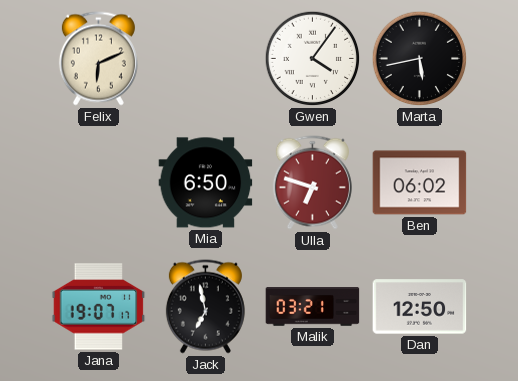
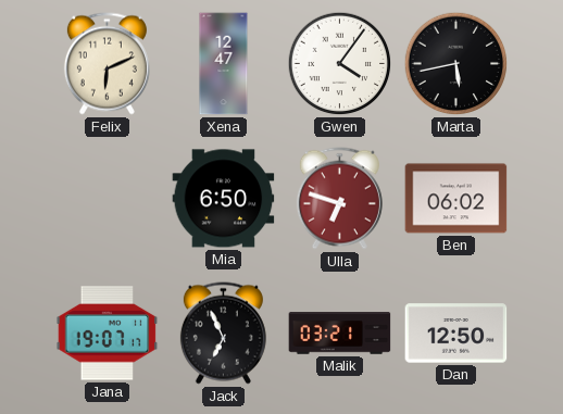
Xena: none -> 12:47
Jack: 6:58 -> 6:56
